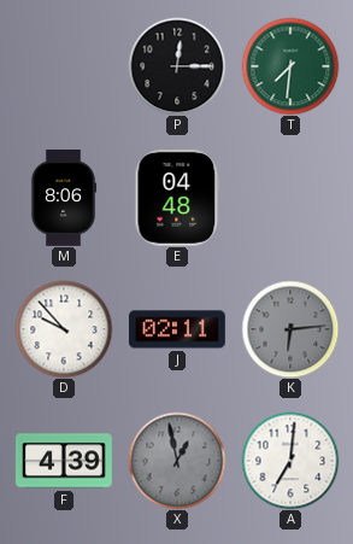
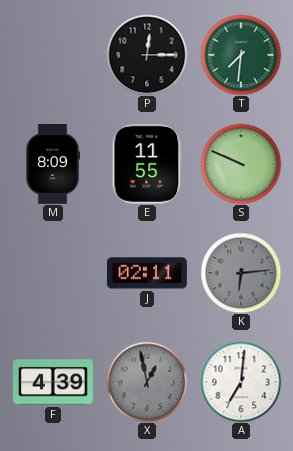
M: 8:06 -> 8:09
E: 04:48 -> 11:55
S: none -> 9:49
D: 9:53 -> none
